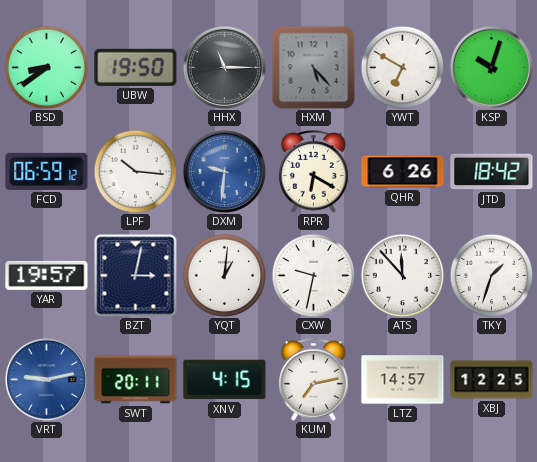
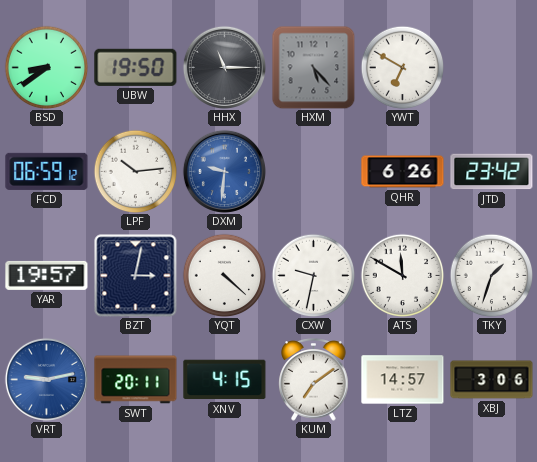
KSP: 10:03 -> none
LPF: 10:16 -> 10:14
RPR: 6:20 -> none
JTD: 18:42 -> 23:42
YQT: 1:01 -> 4:22
ATS: 11:53 -> 11:50
KUM: 7:13 -> 7:09
XBJ: 12:25 -> 3:06
